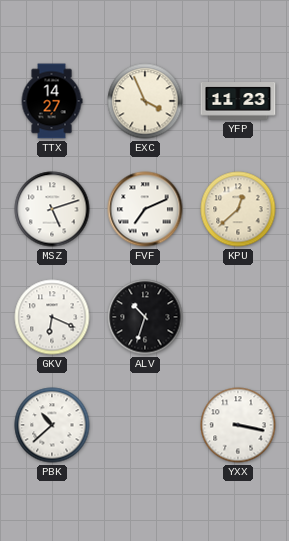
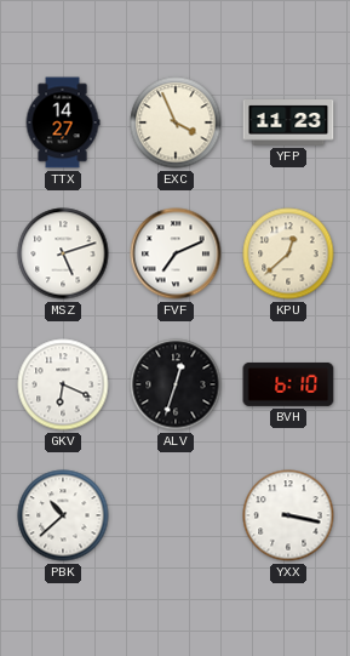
ALV: 10:33 -> 12:33
BVH: none -> 6:10
